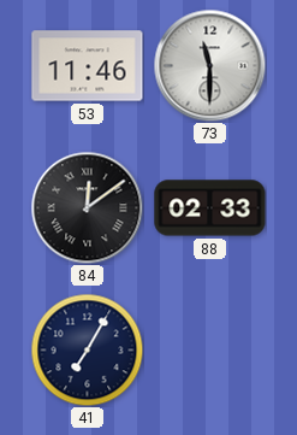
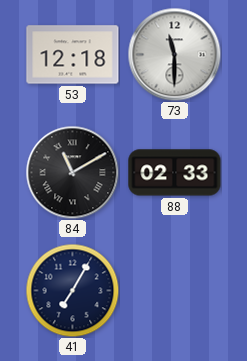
53: 11:46 -> 12:18
84: 12:09 -> 11:10
